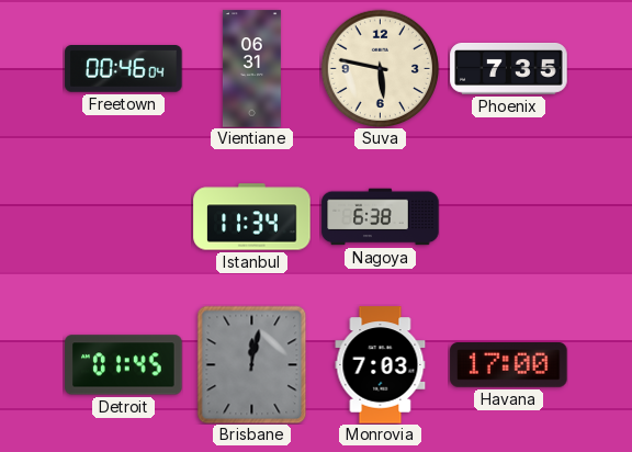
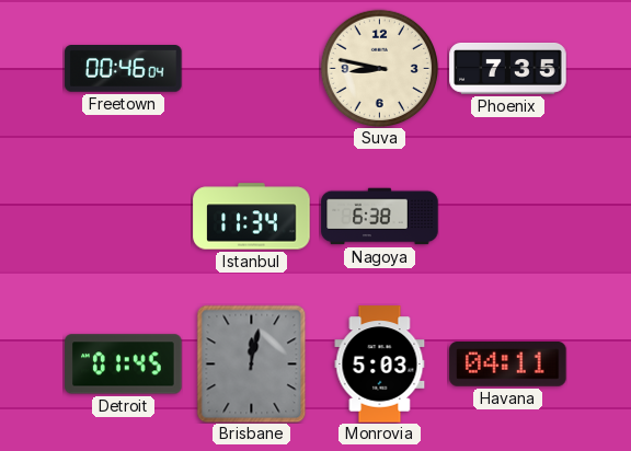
Vientiane: 06:31 -> none
Suva: 5:47 -> 8:47
Monrovia: 7:03 -> 5:03
Havana: 17:00 -> 04:11
